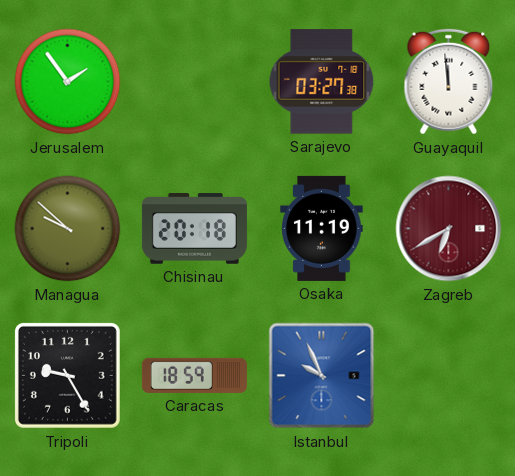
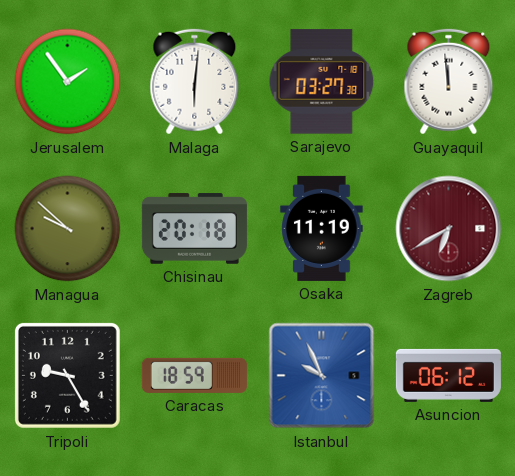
Malaga: none -> 6:01
Asuncion: none -> 06:12
